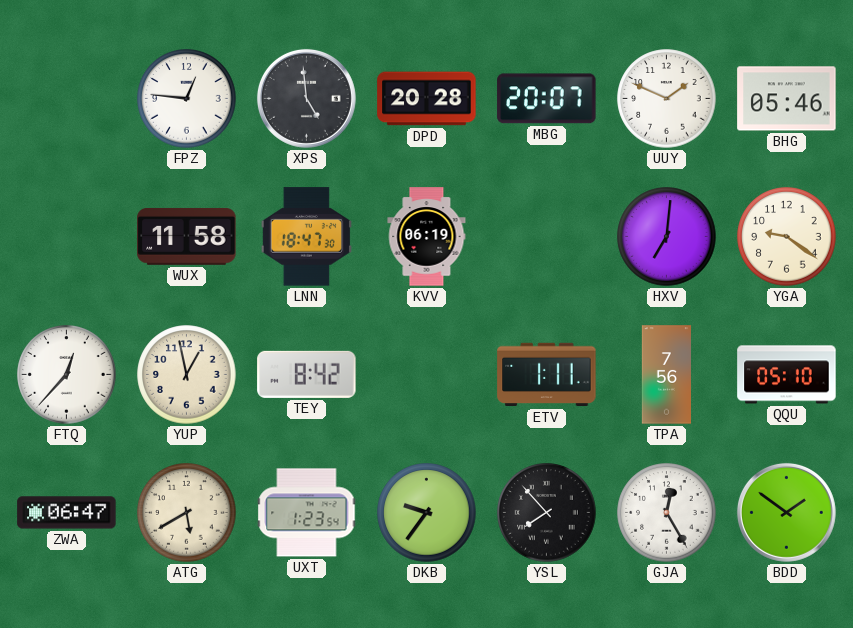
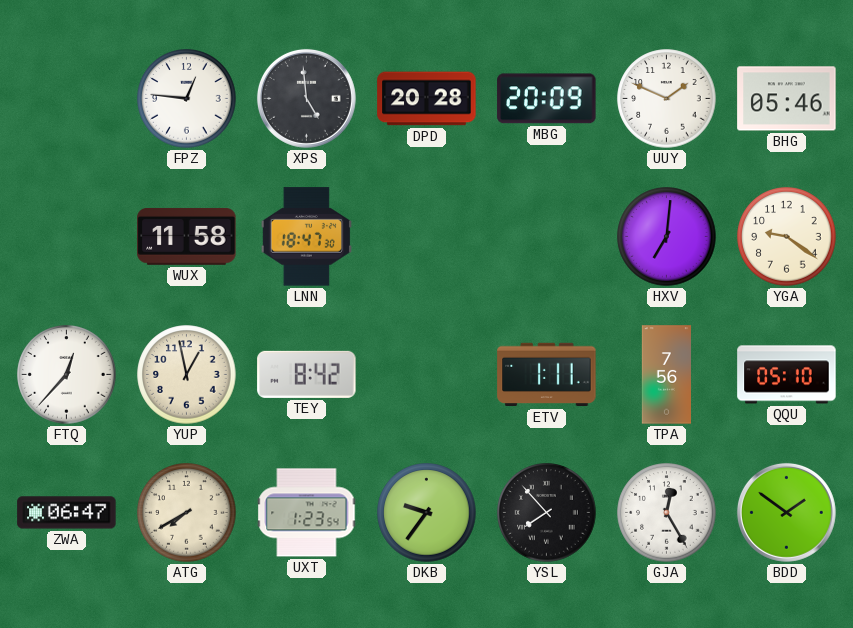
MBG: 20:07 -> 20:09
KVV: 06:19 -> none
ATG: 5:40 -> 7:40
